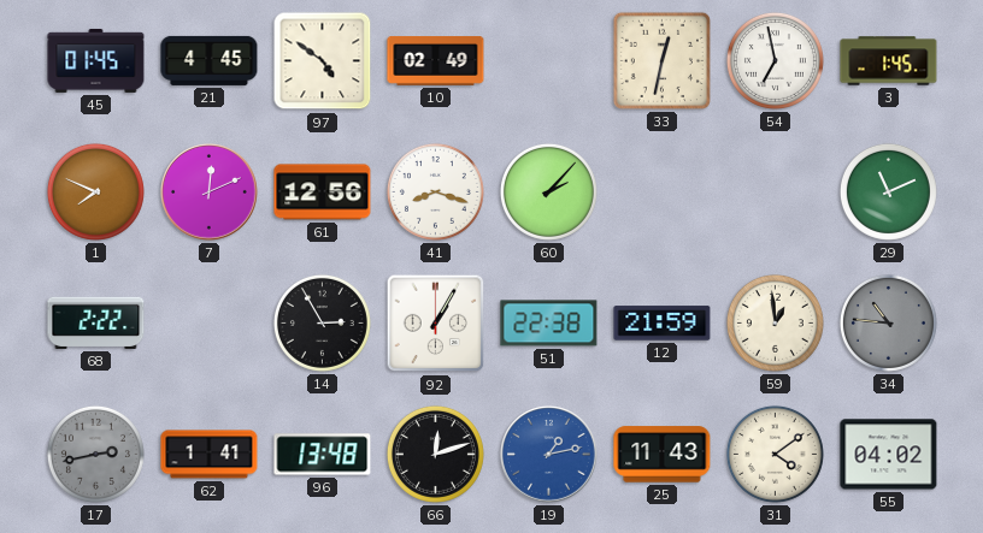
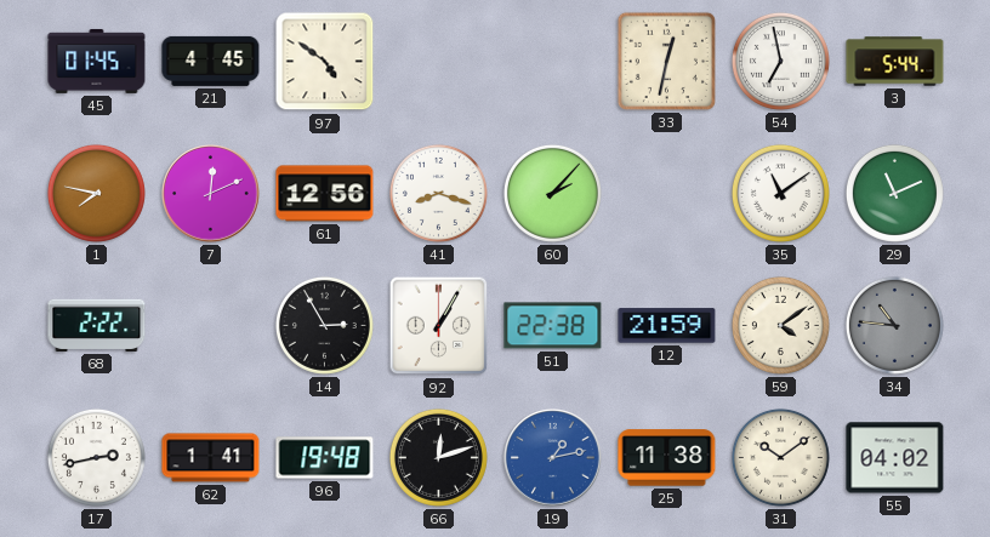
10: 02:49 -> none
3: 1:45 -> 5:44
1: 7:49 -> 7:47
35: none -> 11:09
59: 12:59 -> 4:09
17 dial: grey -> white
96: 13:48 -> 19:48
25: 11:43 -> 11:38
31: 4:09 -> 10:09
